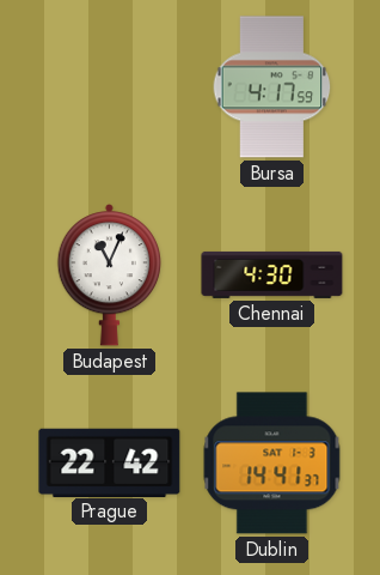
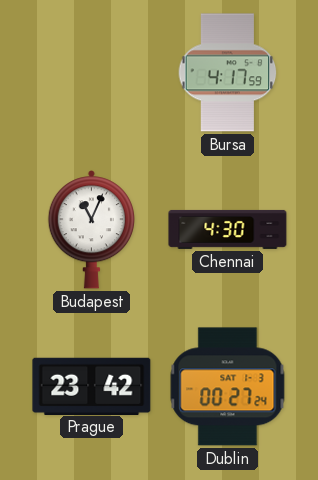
Prague: 22:42 -> 23:42
Dublin: 14:41 -> 00:27
